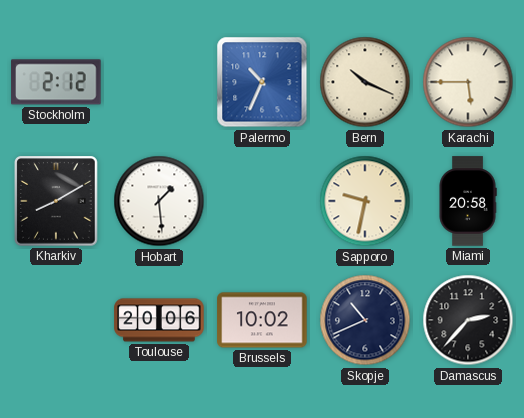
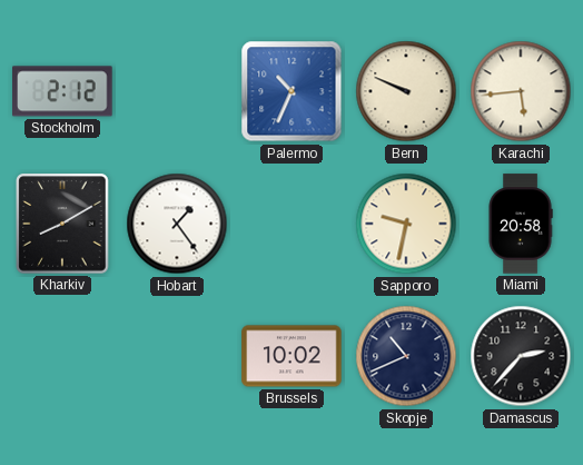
Bern: 10:19 -> 9:49
Karachi: 5:45 -> 5:44
Hobart: 1:29 -> 1:24
Toulouse: 20:06 -> none
